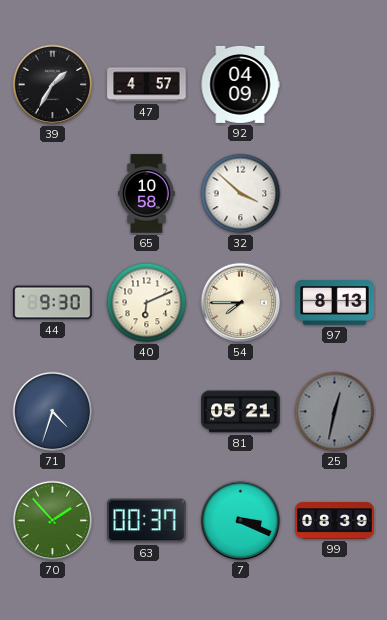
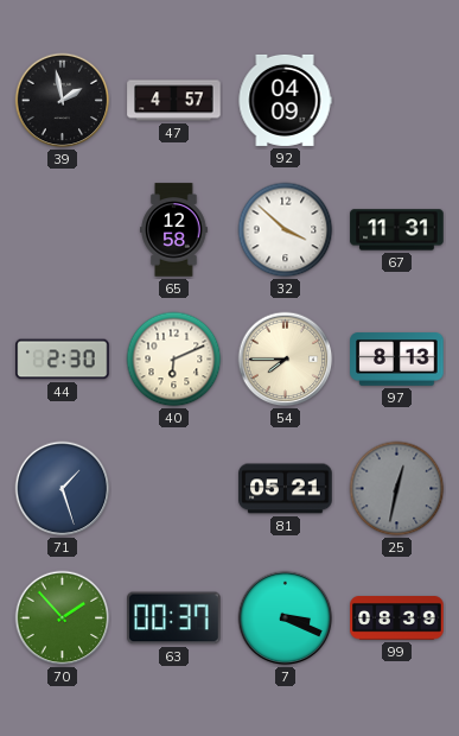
39: 1:35 -> 1:58
65: 10:58 -> 12:58
67: none -> 11:31
44: 9:30 -> 2:30
71: 4:33 -> 1:27
